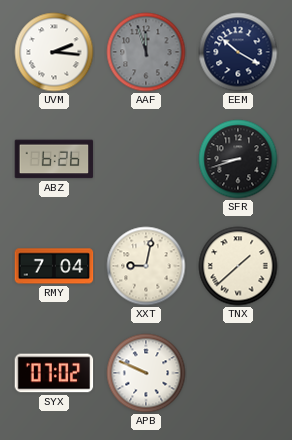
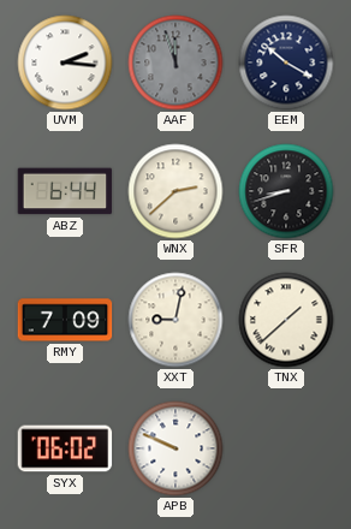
ABZ: 6:26 -> 6:44
WNX: none -> 2:38
RMY: 7:04 -> 7:09
SYX: 07:02 -> 06:02
